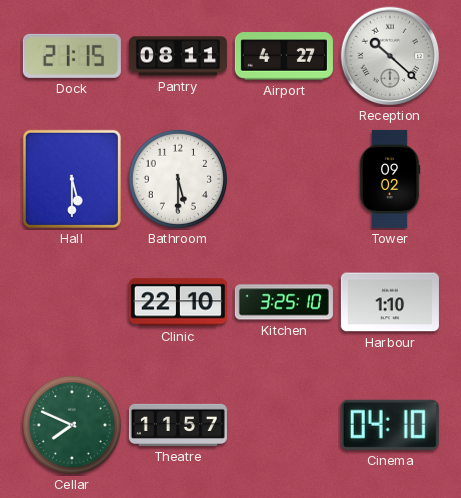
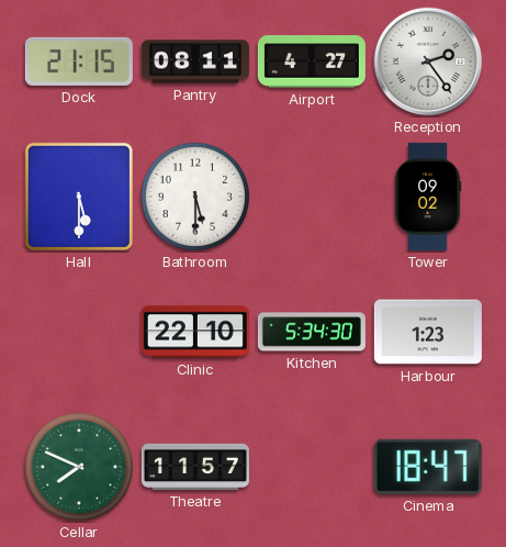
Reception: 10:22 -> 2:24
Kitchen: 3:25 -> 5:34
Harbour: 1:10 -> 1:23
Cinema: 04:10 -> 18:47
